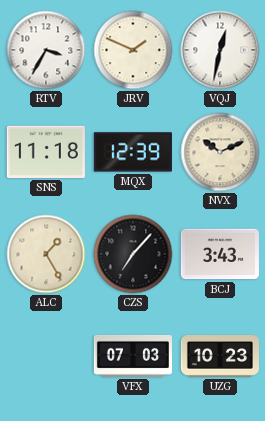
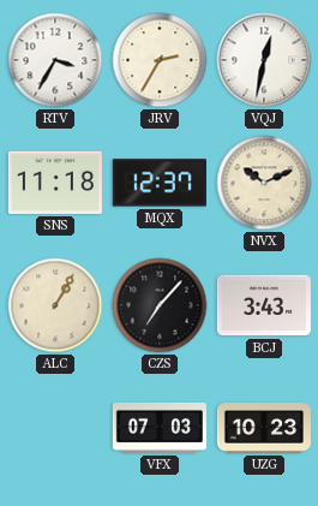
JRV: 1:49 -> 2:35
MQX: 12:39 -> 12:37
ALC: 1:25 -> 1:05
